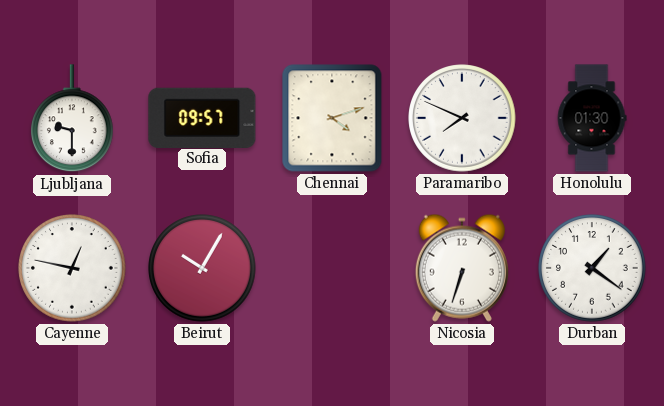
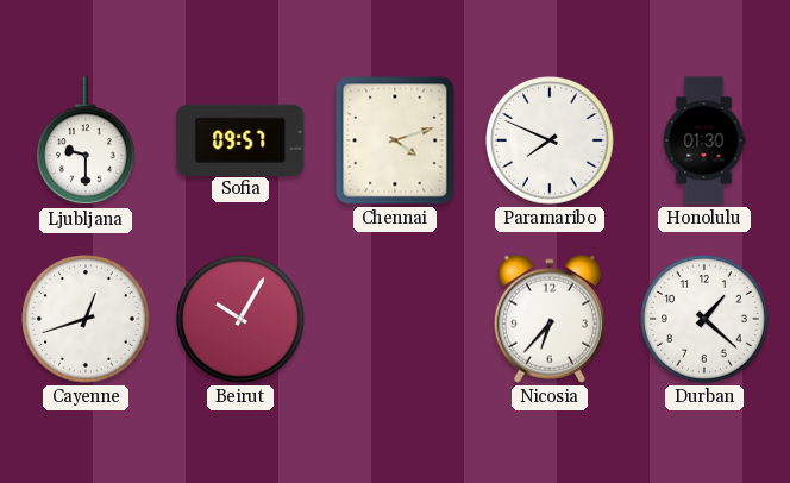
Cayenne: 12:47 -> 12:42
Nicosia: 6:33 -> 6:37
Durban: 1:21 -> 1:22
